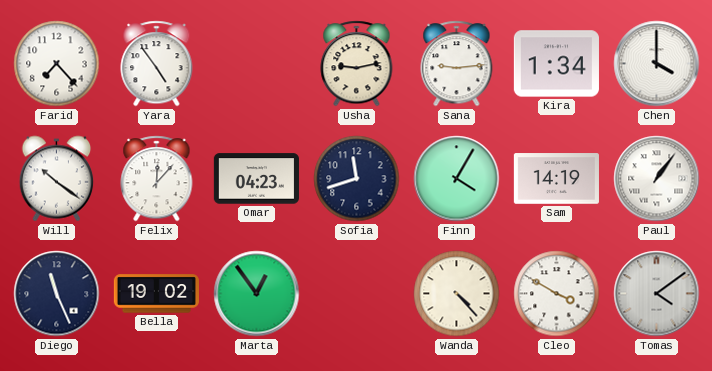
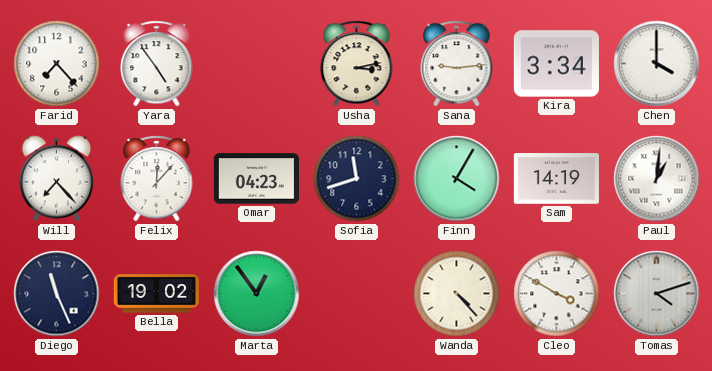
Usha: 9:13 -> 3:13
Kira: 1:34 -> 3:34
Will: 10:21 -> 7:23
Paul: 1:06 -> 1:01
Tomas: 4:09 -> 4:12
